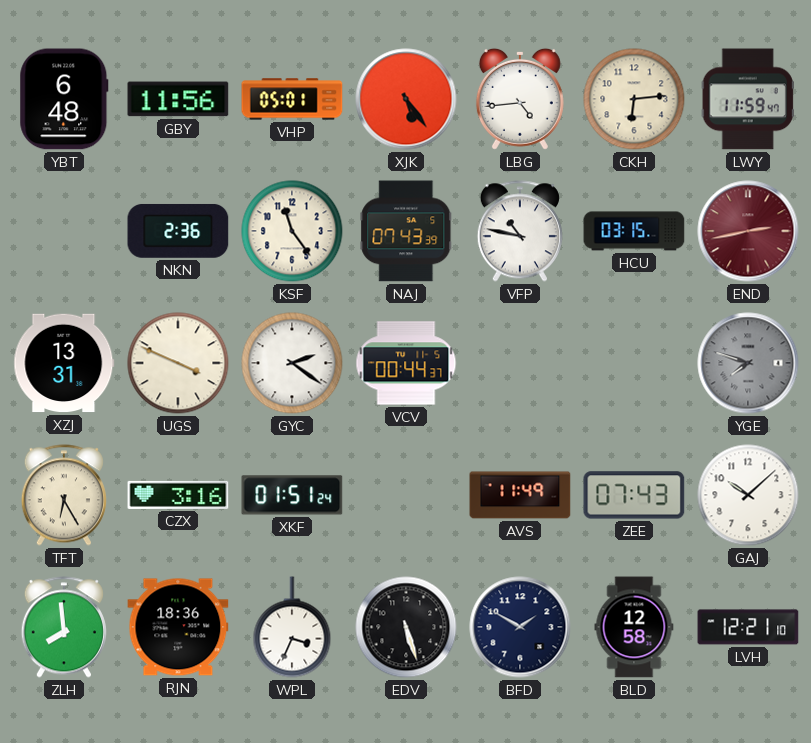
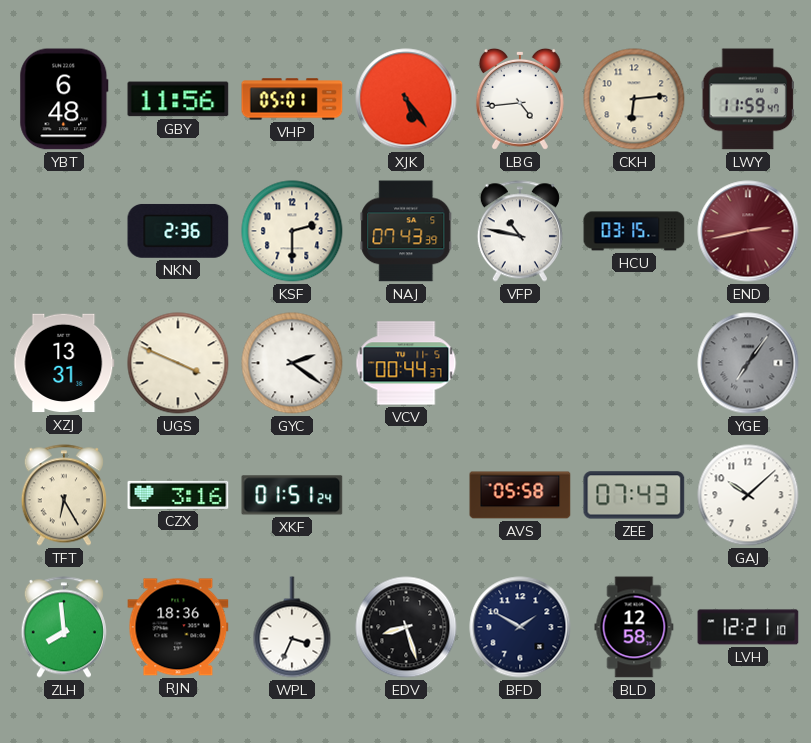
KSF: 11:24 -> 2:30
YGE: 7:48 -> 7:06
AVS: 11:49 -> 05:58
EDV: 5:27 -> 8:27
